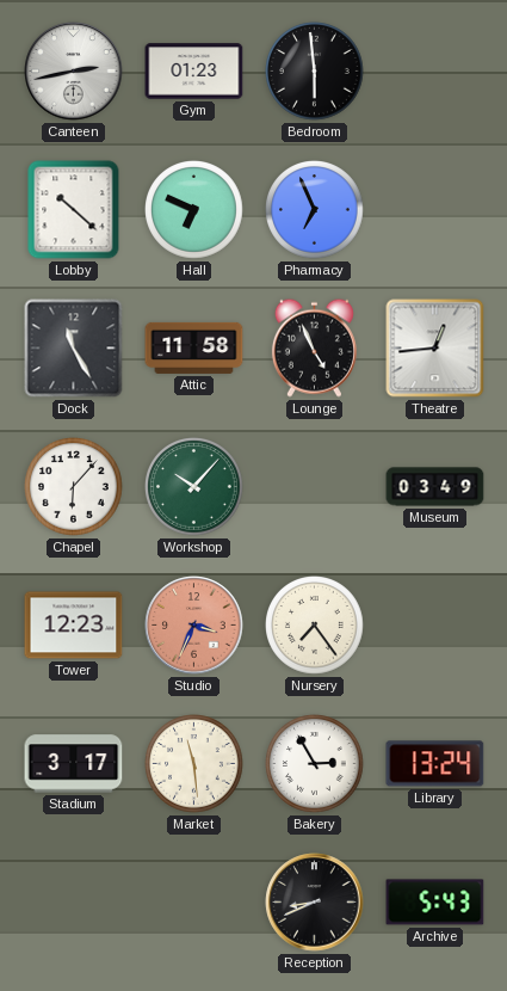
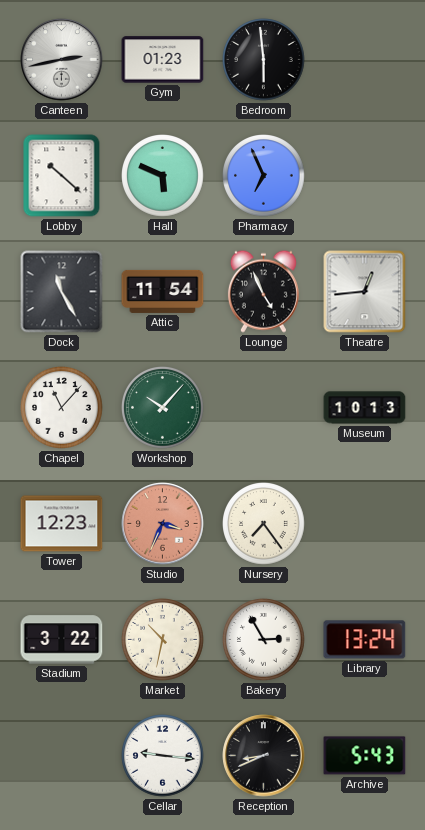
Hall: 6:49 -> 5:49
Attic: 11:58 -> 11:54
Chapel: 6:07 -> 11:07
Museum: 03:49 -> 10:13
Stadium: 3:17 -> 3:22
Market: 11:29 -> 10:32
Cellar: none -> 9:16
